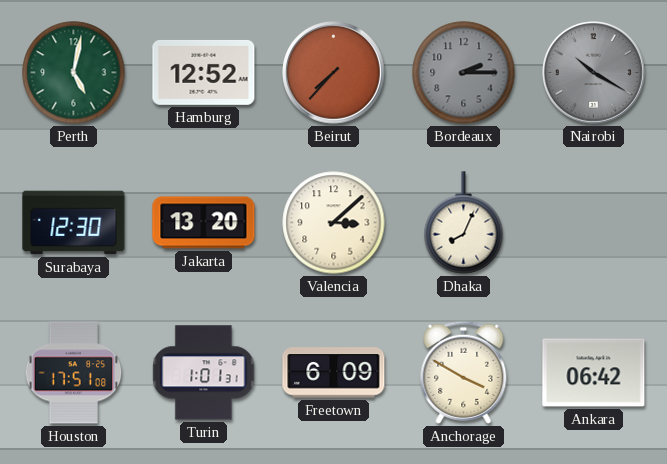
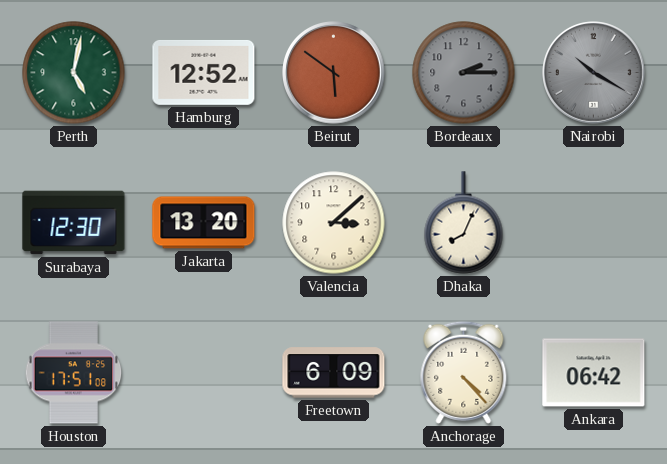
Beirut: 7:37 -> 5:51
Turin: 1:01 -> none
Anchorage: 3:50 -> 4:23
